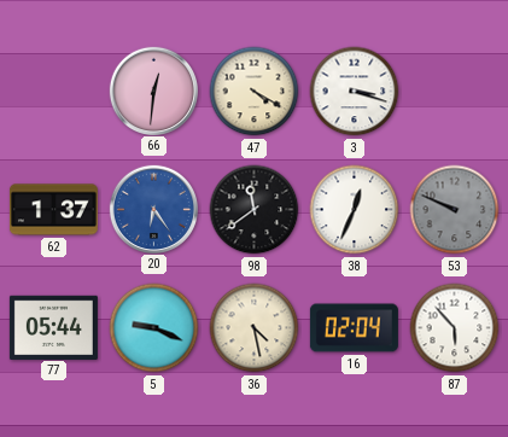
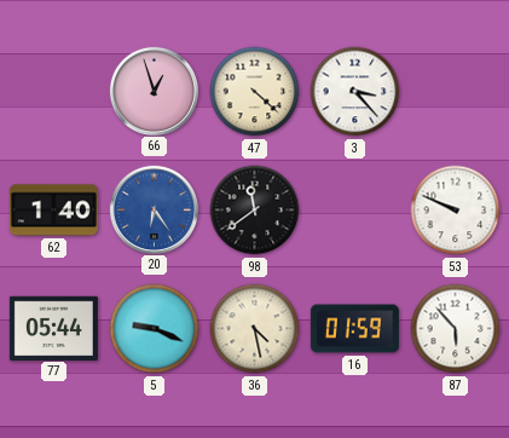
66: 12:31 -> 12:57
47: 4:20 -> 4:22
3: 3:18 -> 3:23
62: 1:37 -> 1:40
38: 12:34 -> none
53 dial: grey -> white
16: 02:04 -> 01:59
